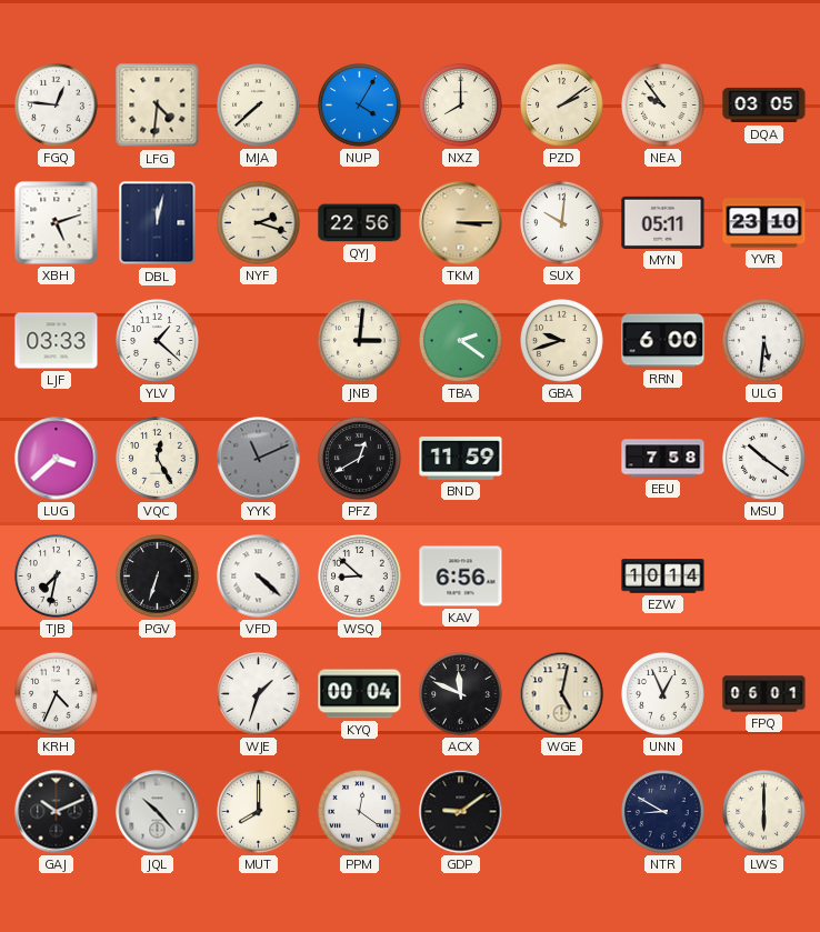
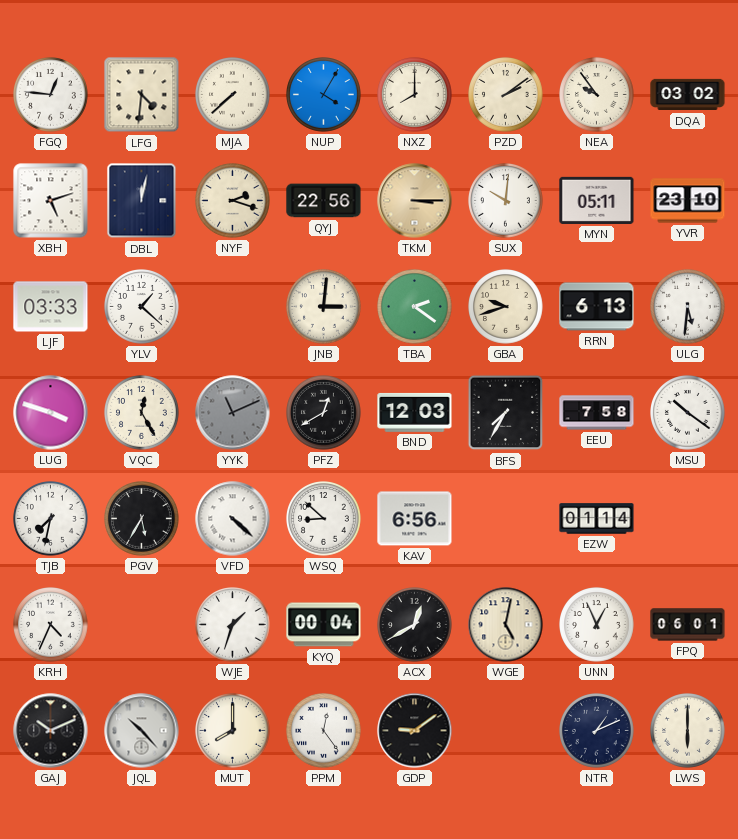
DQA: 03:05 -> 03:02
RRN: 6:00 -> 6:13
LUG: 3:38 -> 3:48
BND: 11:59 -> 12:03
BFS: none -> 7:35
PGV: 6:33 -> 5:35
EZW: 10:14 -> 01:14
ACX: 11:49 -> 12:40
PPM: 12:21 -> 12:24
NTR: 8:50 -> 1:11
